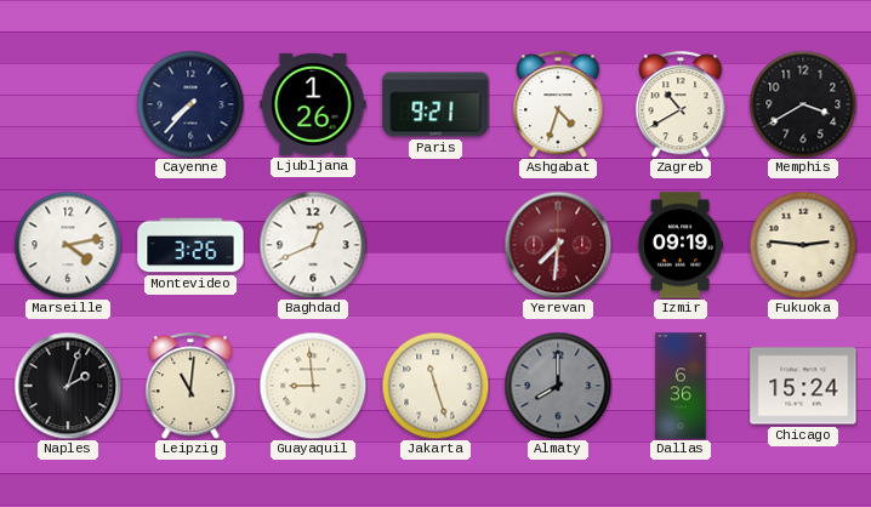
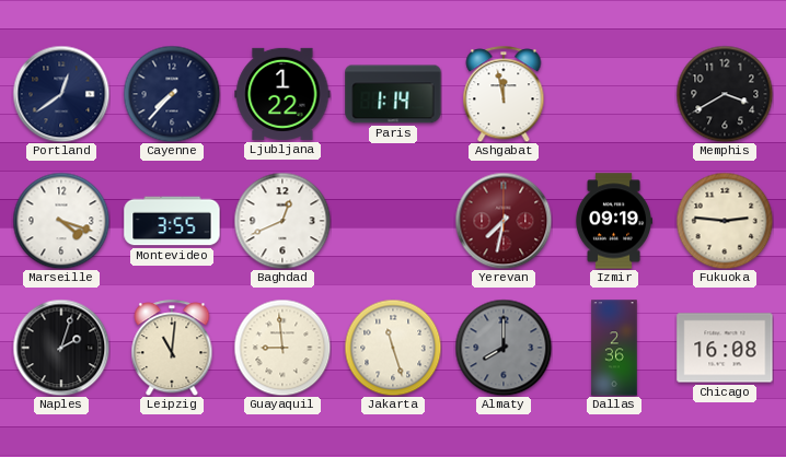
Portland: none -> 12:39
Ljubljana: 1:26 -> 1:22
Paris: 9:21 -> 1:14
Ashgabat: 4:33 -> 11:58
Zagreb: 10:40 -> none
Marseille: 4:13 -> 4:18
Montevideo: 3:26 -> 3:55
Yerevan: 7:31 -> 7:32
Dallas: 6:36 -> 2:36
Chicago: 15:24 -> 16:08
